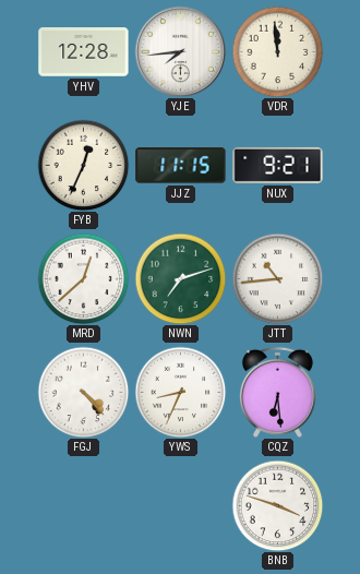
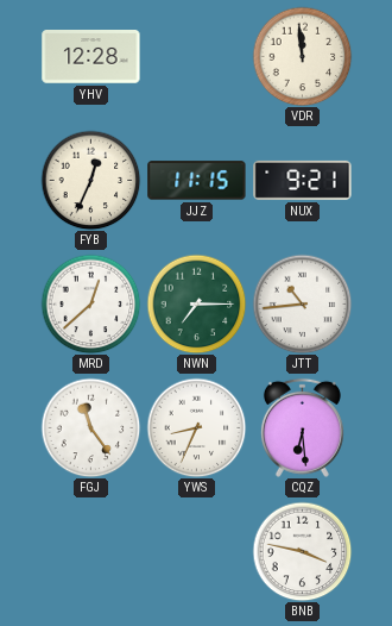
YJE: 7:44 -> none
NWN: 7:12 -> 7:15
FGJ: 4:23 -> 11:24
BNB: 3:48 -> 3:47
